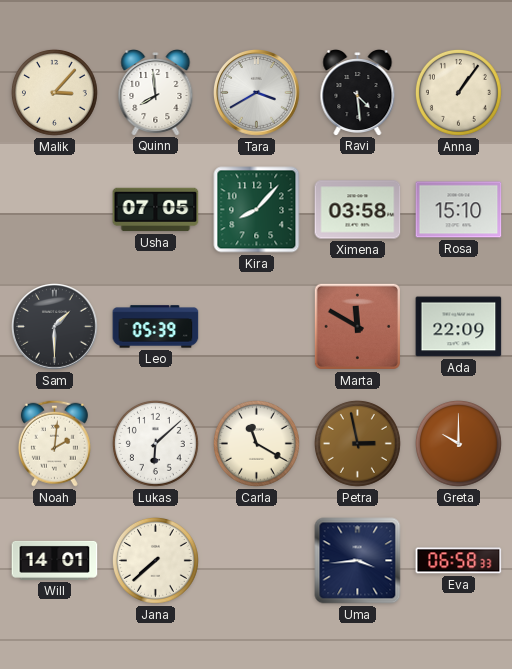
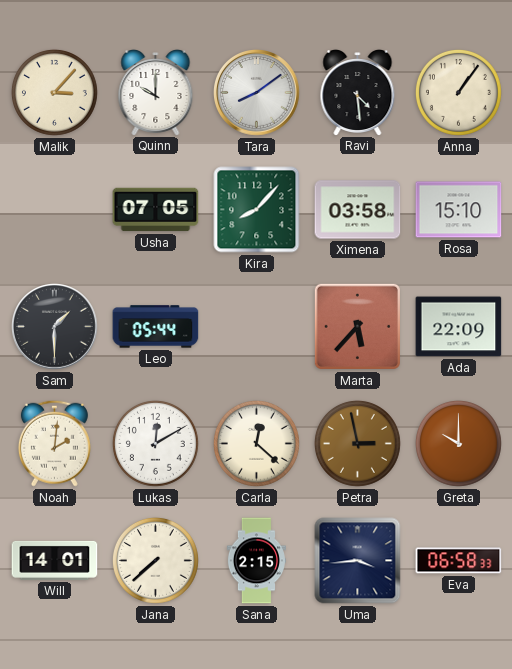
Quinn: 7:59 -> 10:00
Tara: 3:40 -> 8:09
Leo: 05:39 -> 05:44
Marta: 11:50 -> 5:37
Lukas: 6:08 -> 12:10
Carla: 11:20 -> 12:22
Sana: none -> 2:15
